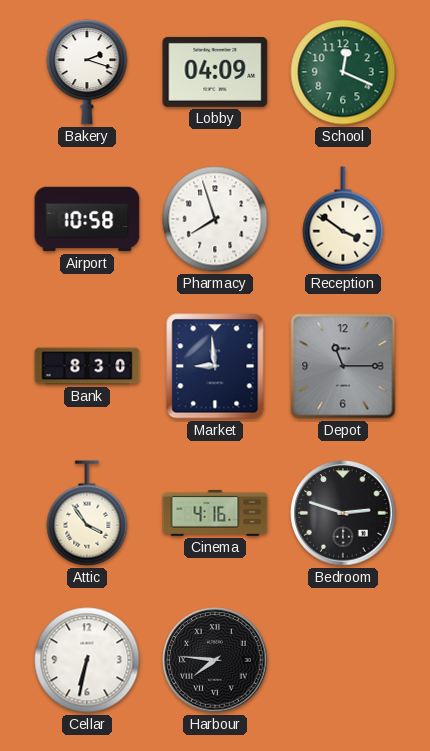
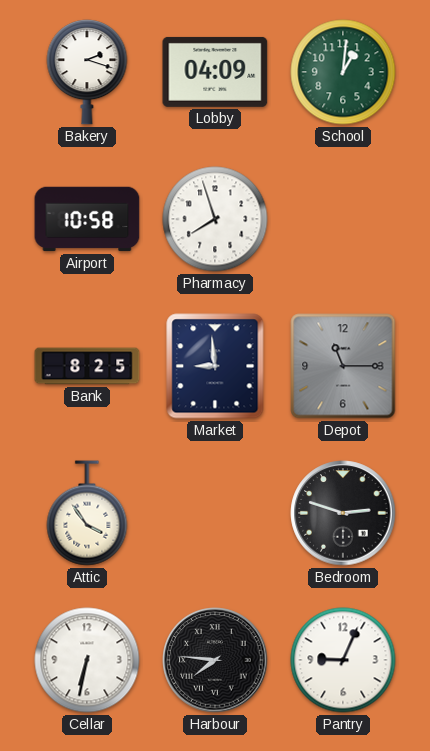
School: 12:19 -> 1:01
Reception: 3:51 -> none
Bank: 8:30 -> 8:25
Cinema: 4:16 -> none
Pantry: none -> 9:04
